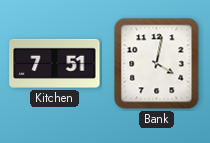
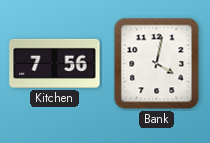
Kitchen: 7:51 -> 7:56
